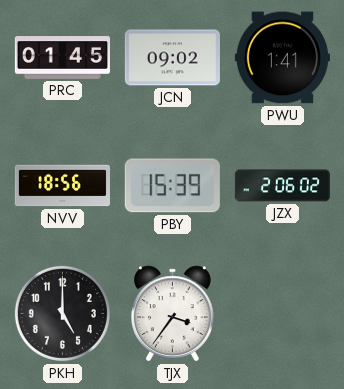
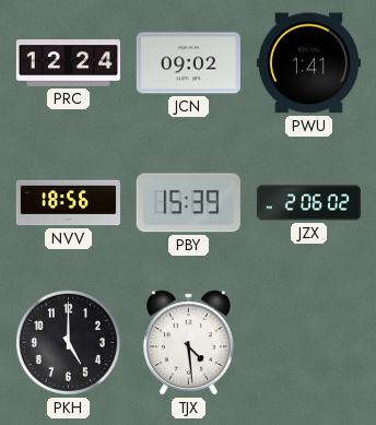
PRC: 01:45 -> 12:24
TJX: 3:36 -> 4:29
